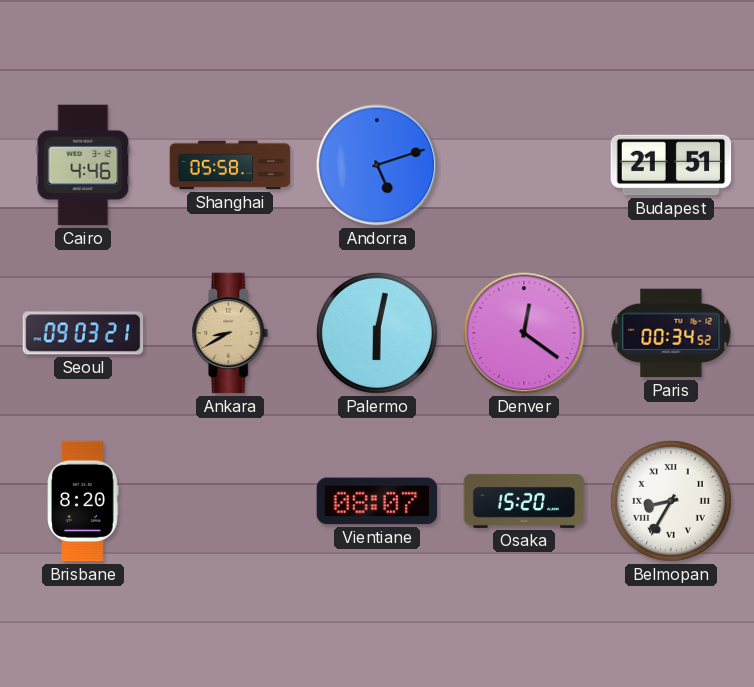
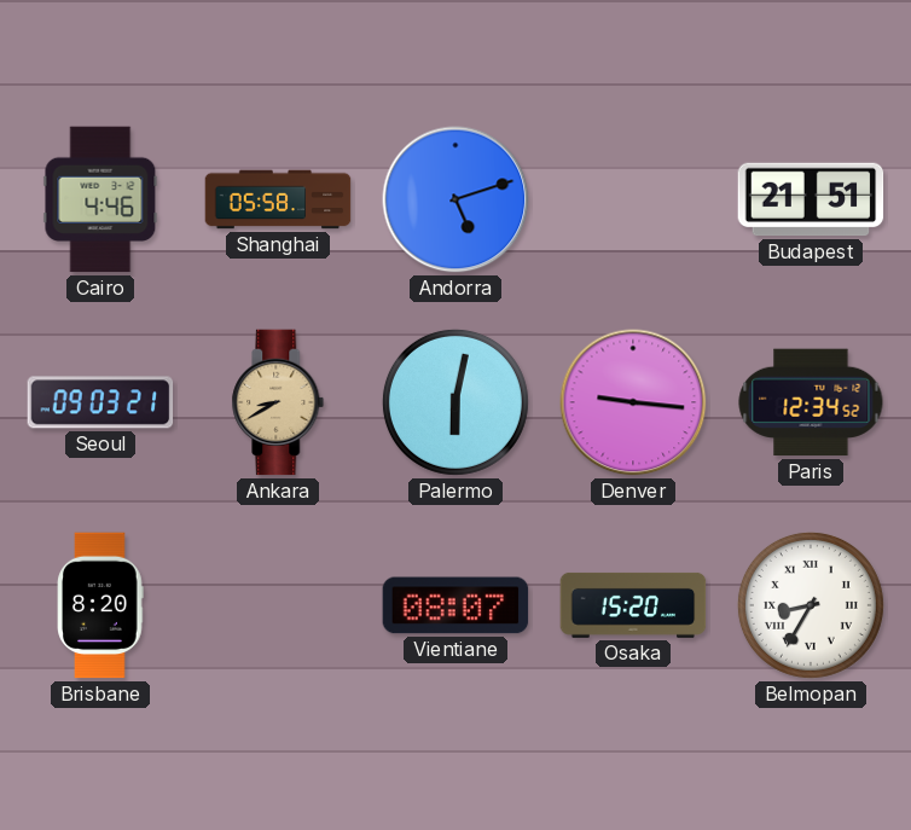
Denver: 12:21 -> 9:16
Paris: 00:34 -> 12:34
